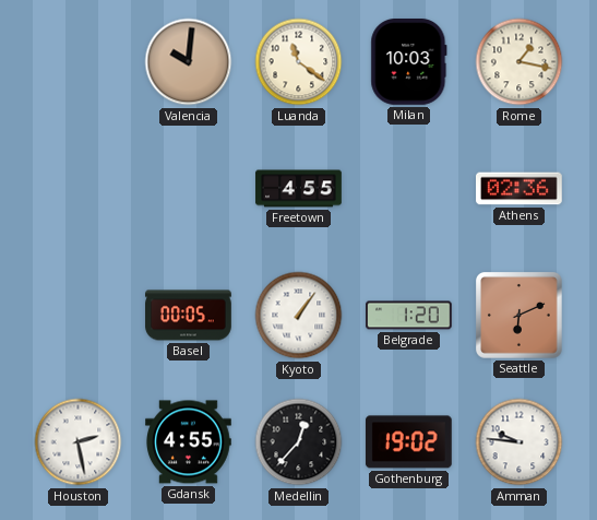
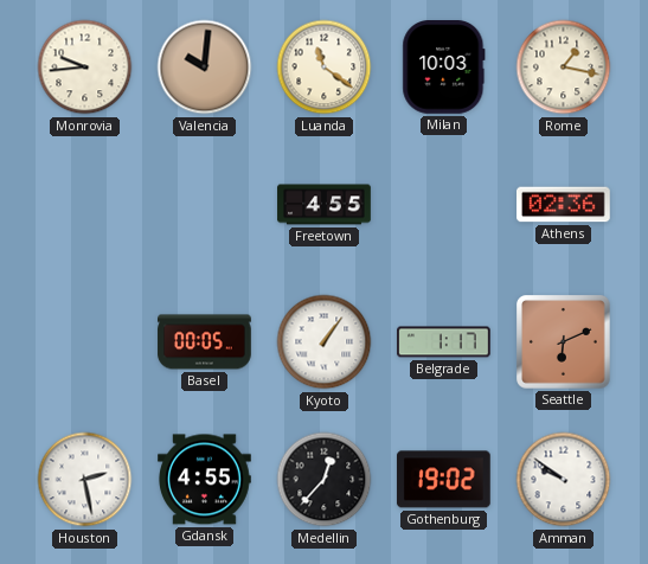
Monrovia: none -> 9:44
Belgrade: 1:20 -> 1:17
Amman: 9:46 -> 9:51
